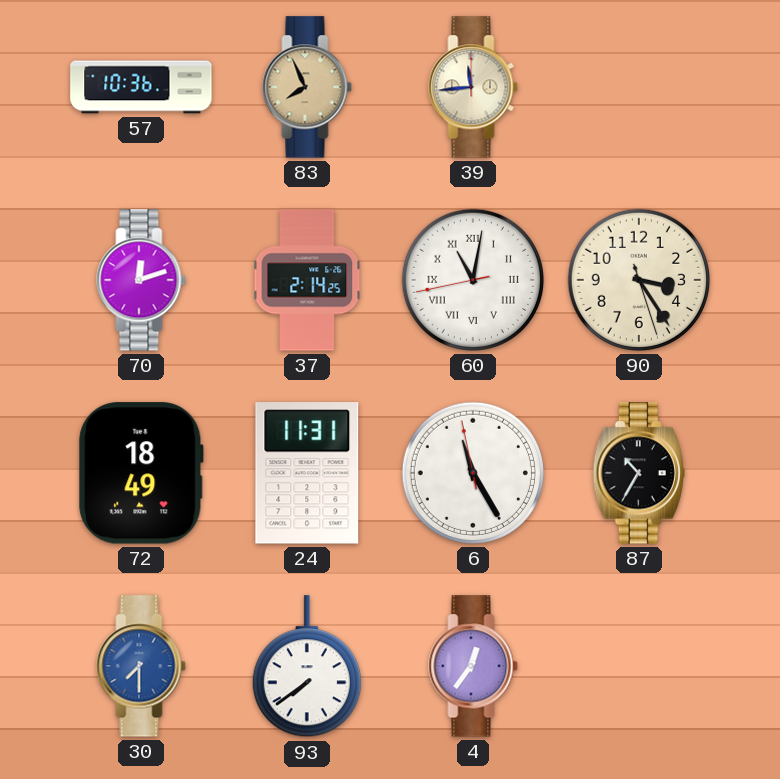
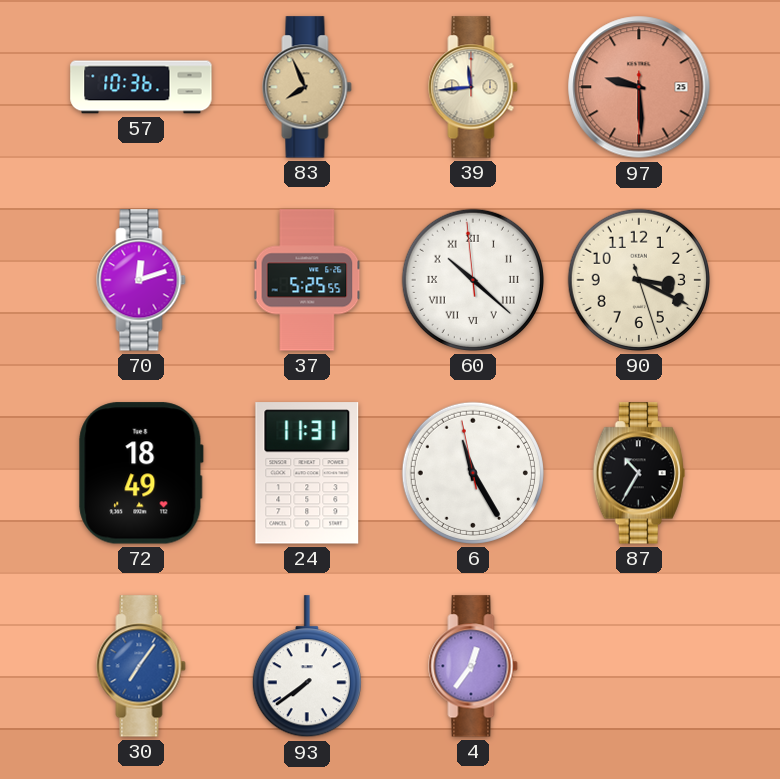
97: none -> 9:29
37: 2:14 -> 5:25
60: 11:01 -> 10:21
90: 3:24 -> 3:19
30: 7:30 -> 7:06
